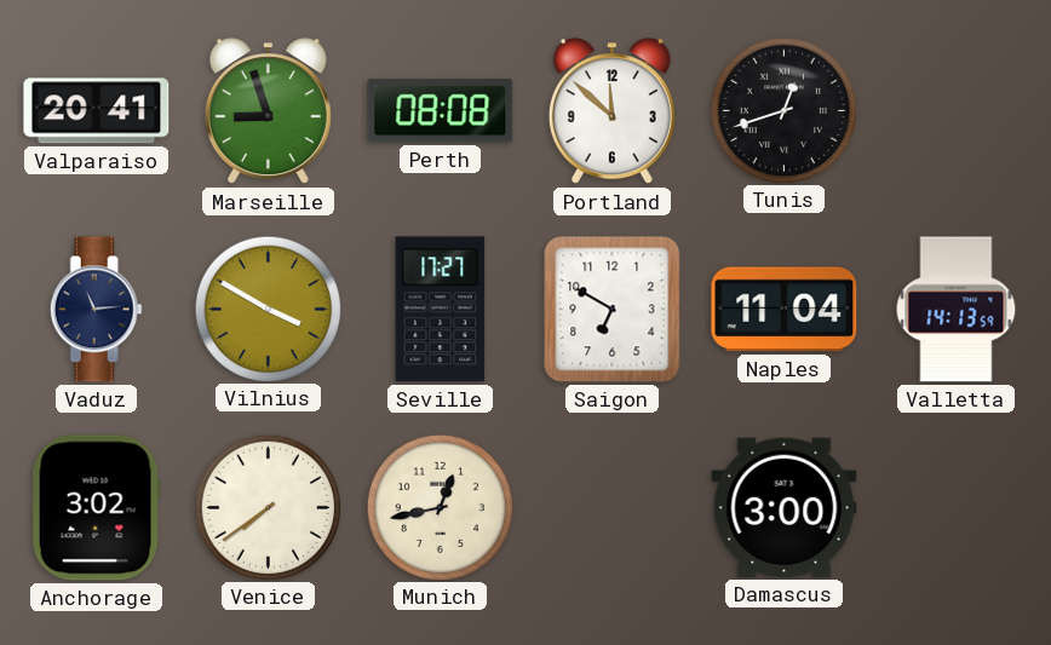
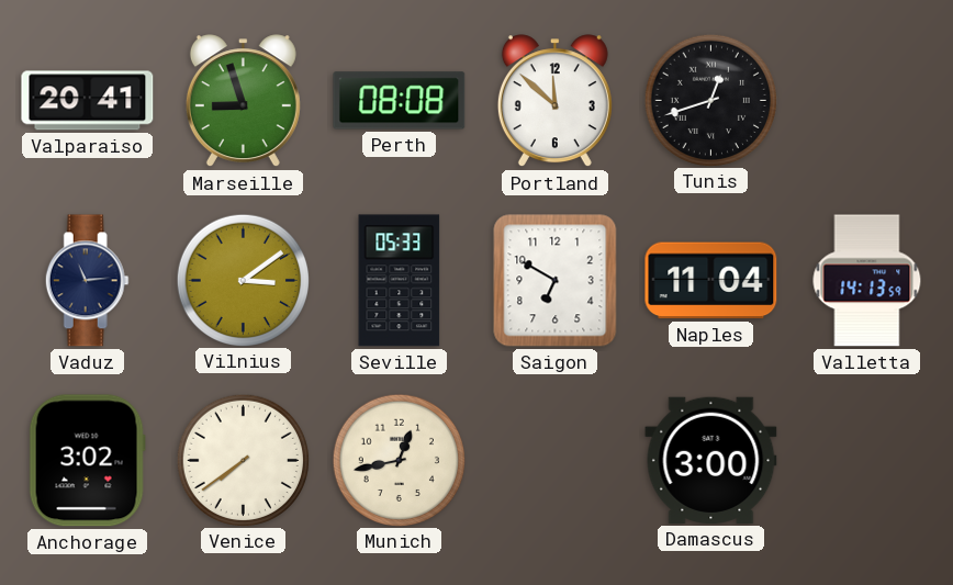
Vilnius: 3:50 -> 3:09
Seville: 17:27 -> 05:33
